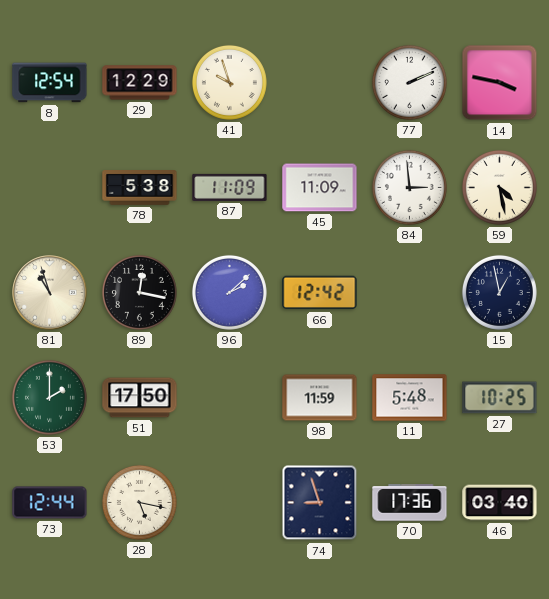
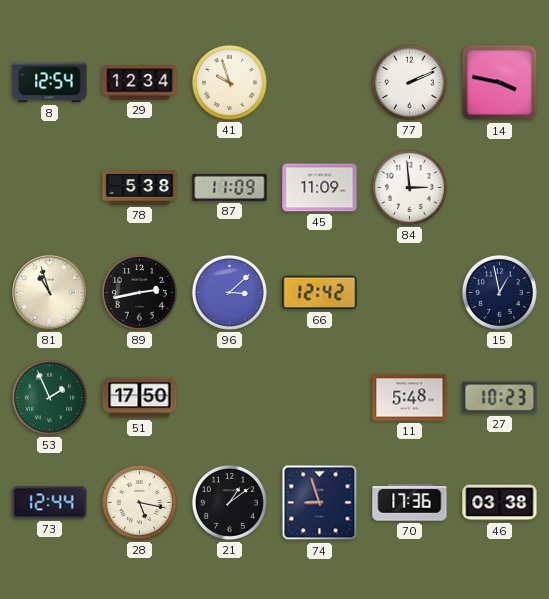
29: 12:29 -> 12:34
59: 4:28 -> none
89: 12:17 -> 2:43
96: 2:08 -> 3:08
53: 2:00 -> 1:56
98: 11:59 -> none
27: 10:25 -> 10:23
21: none -> 1:09
46: 03:40 -> 03:38
